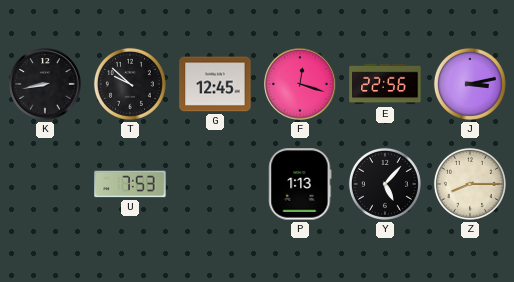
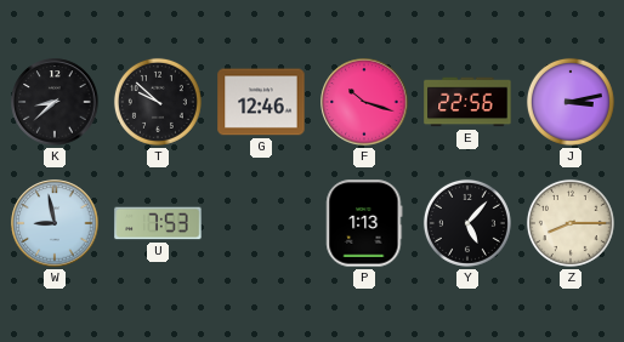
K: 8:43 -> 8:38
G: 12:45 -> 12:46
F: 12:18 -> 10:18
W: none -> 8:58
